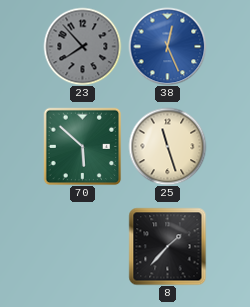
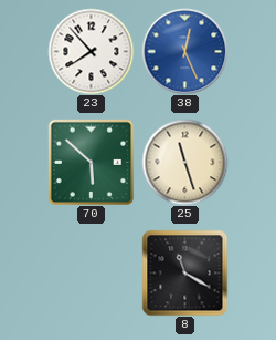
23 dial: grey -> white
8: 1:37 -> 11:20
